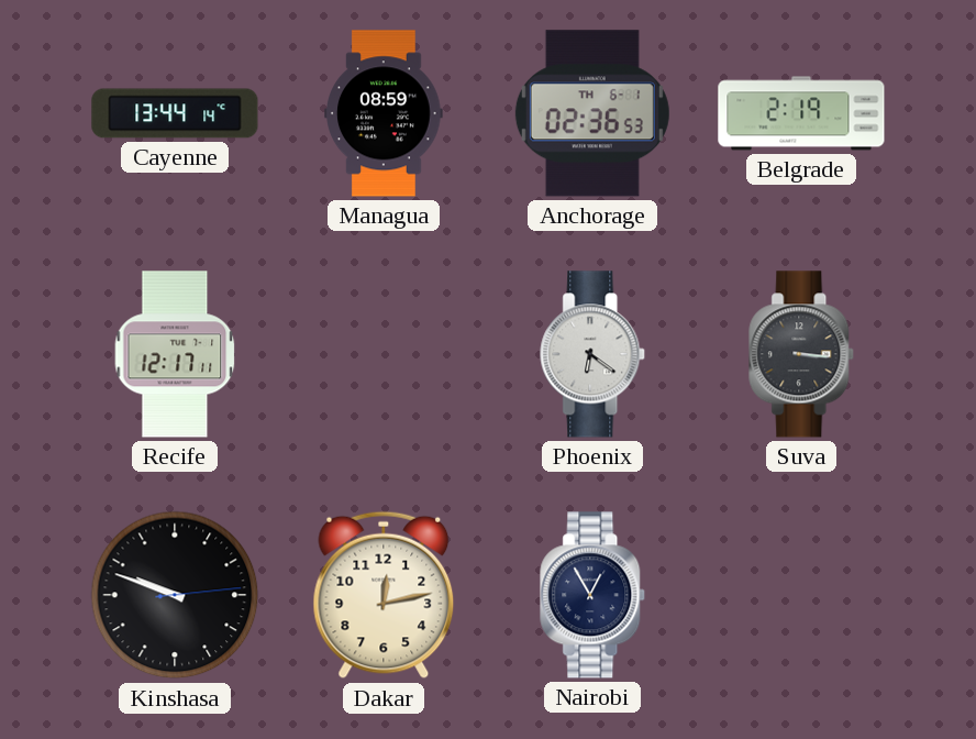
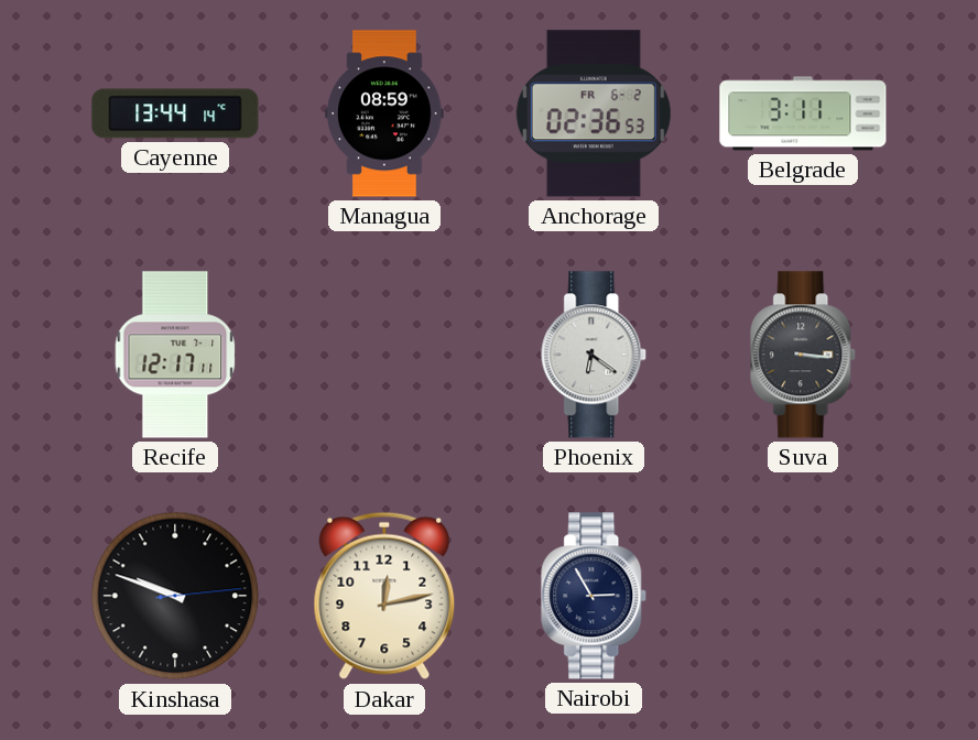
Anchorage date: TH 6-1 -> FR 6-2
Belgrade: 2:19 -> 3:11
Nairobi: 12:55 -> 2:55
